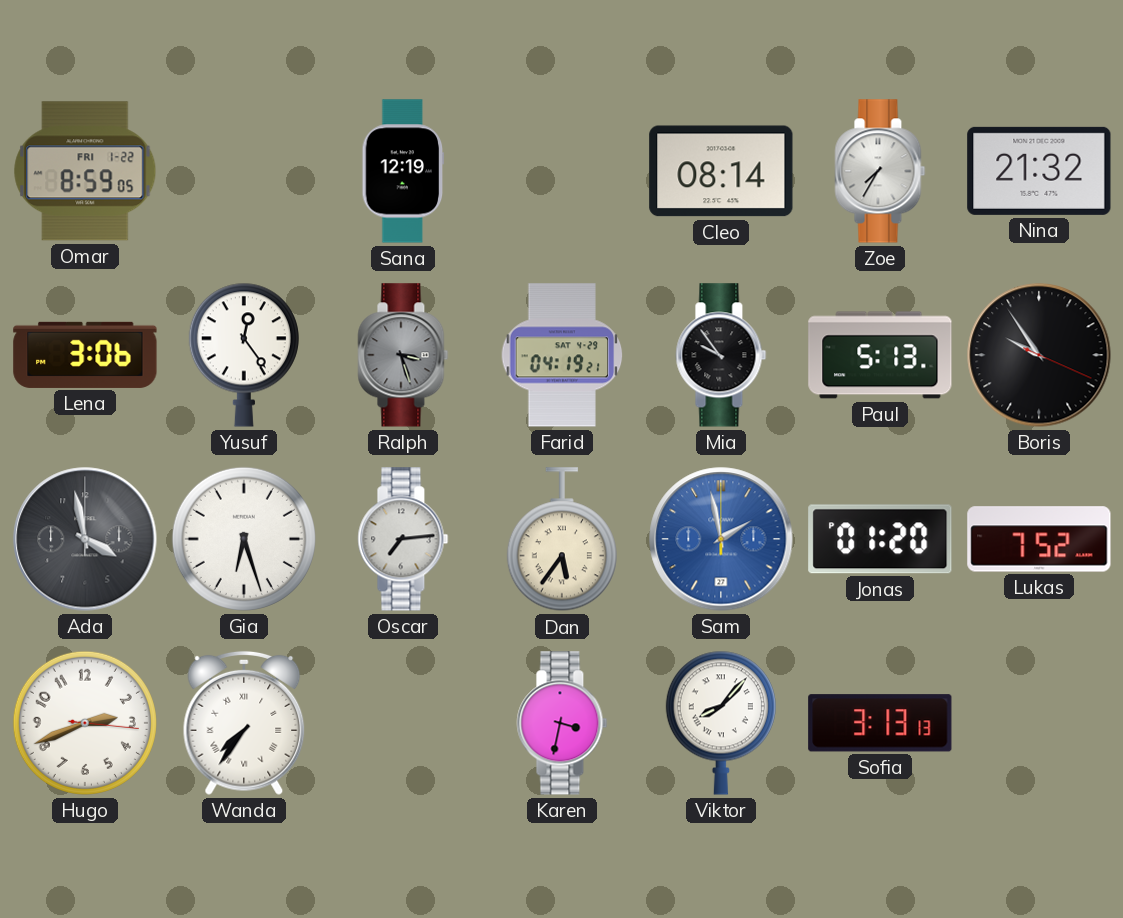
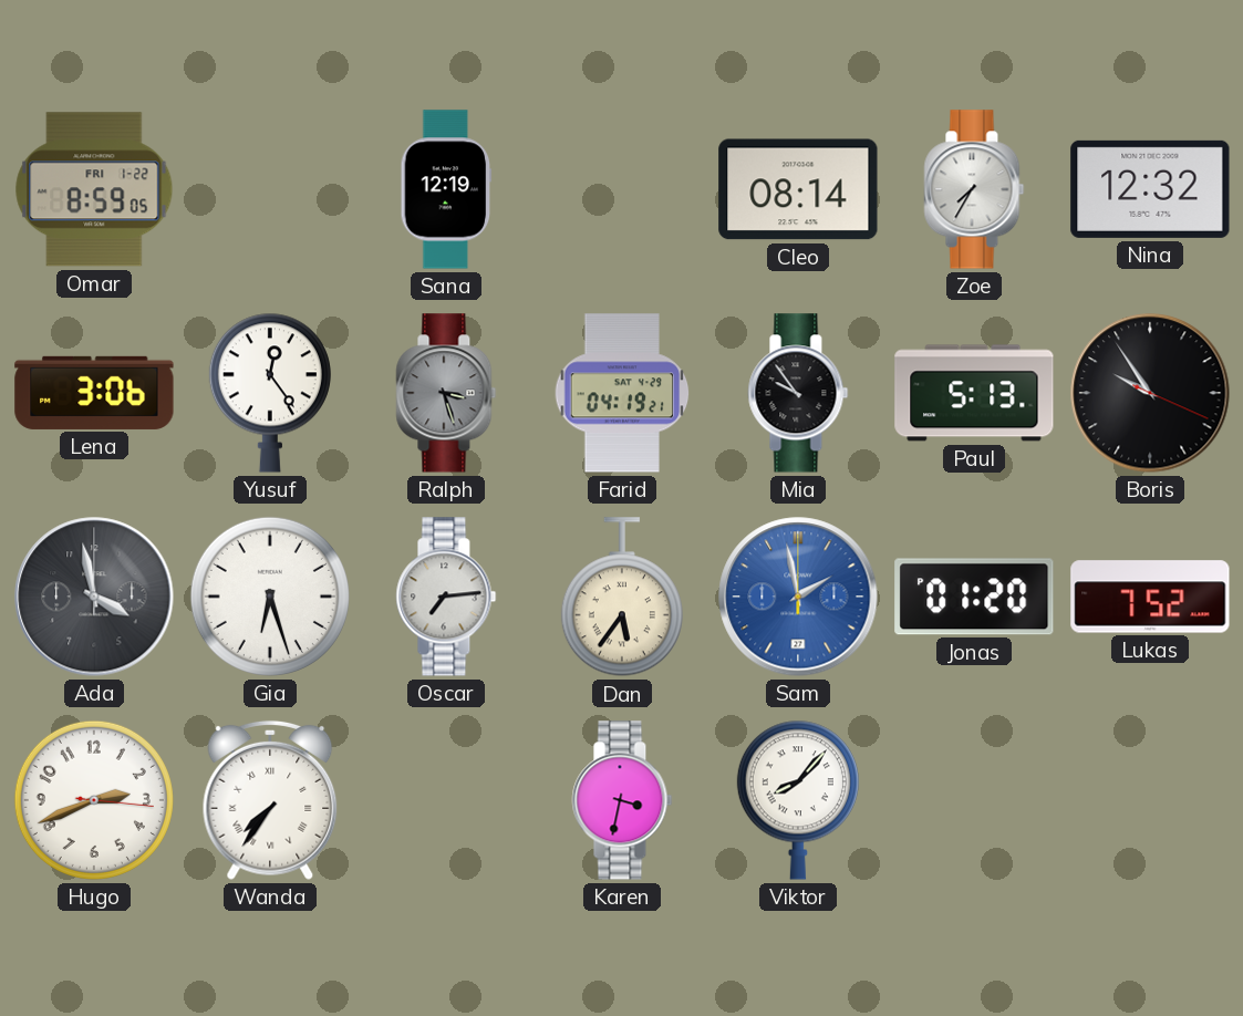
Nina: 21:32 -> 12:32
Sofia: 3:13 -> none
